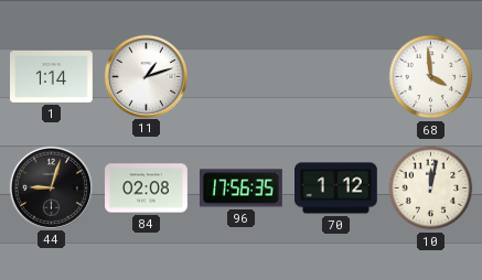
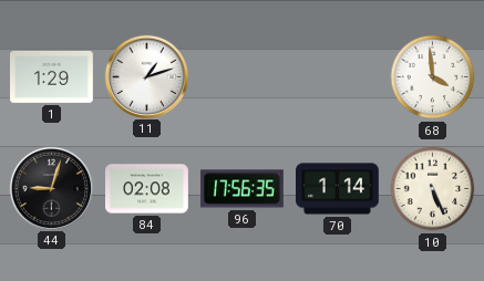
1: 1:14 -> 1:29
70: 1:12 -> 1:14
10: 12:02 -> 5:26
